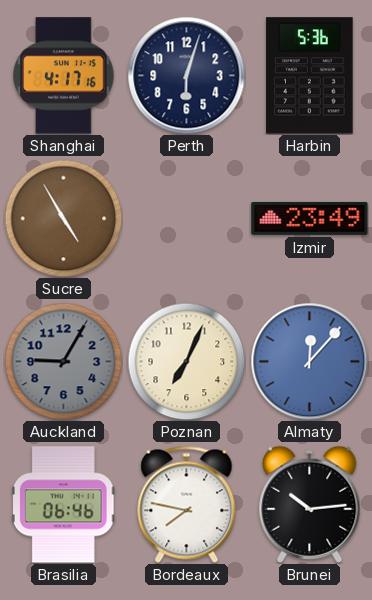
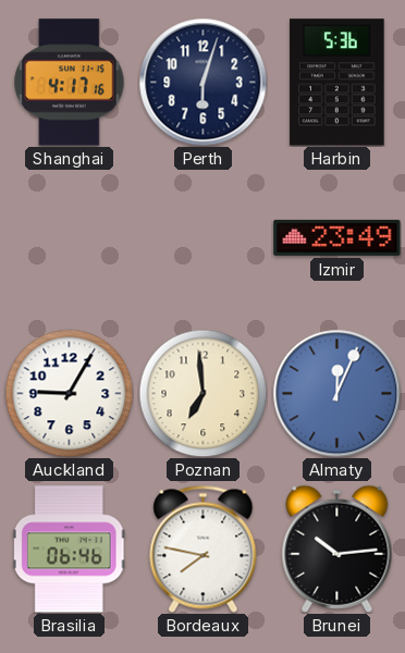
Sucre: 4:55 -> none
Auckland dial: grey -> white
Poznan: 7:04 -> 6:59
Almaty: 12:07 -> 12:04
